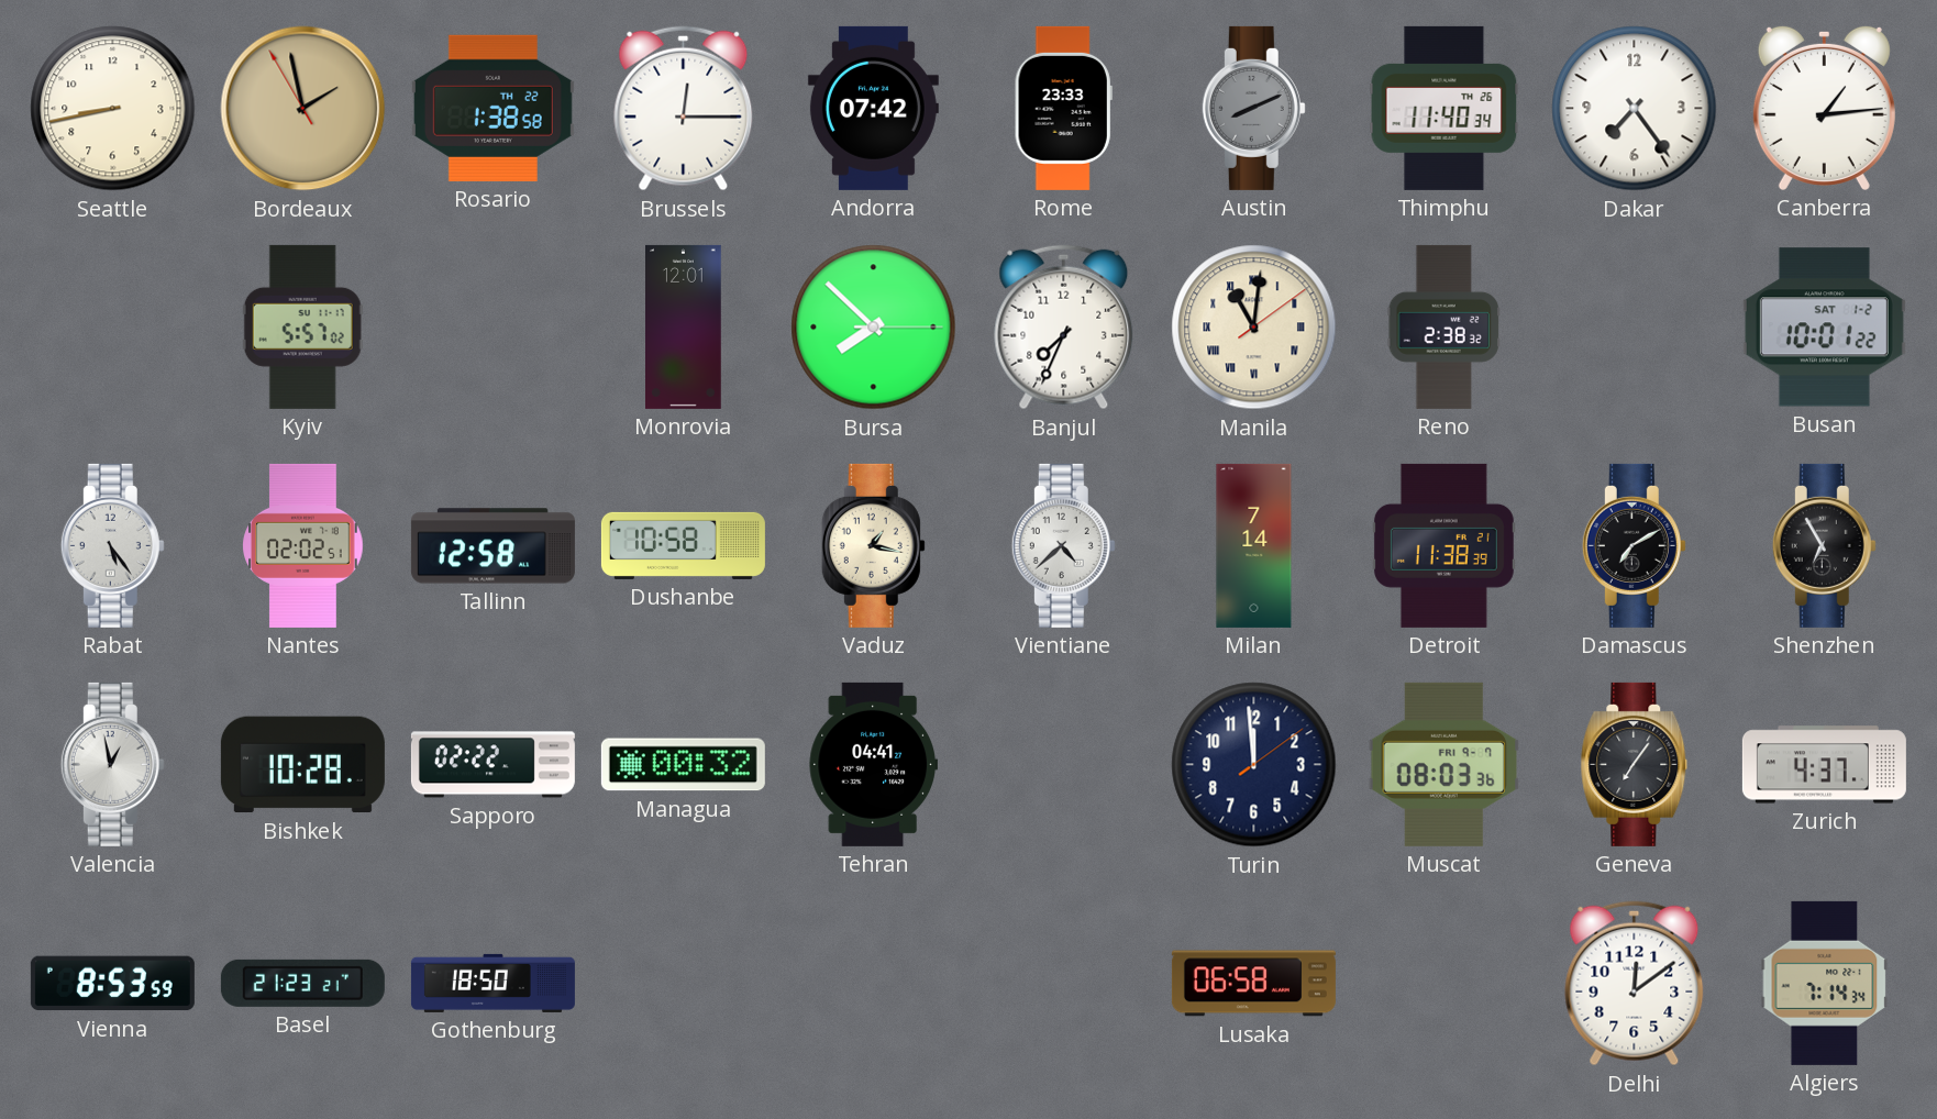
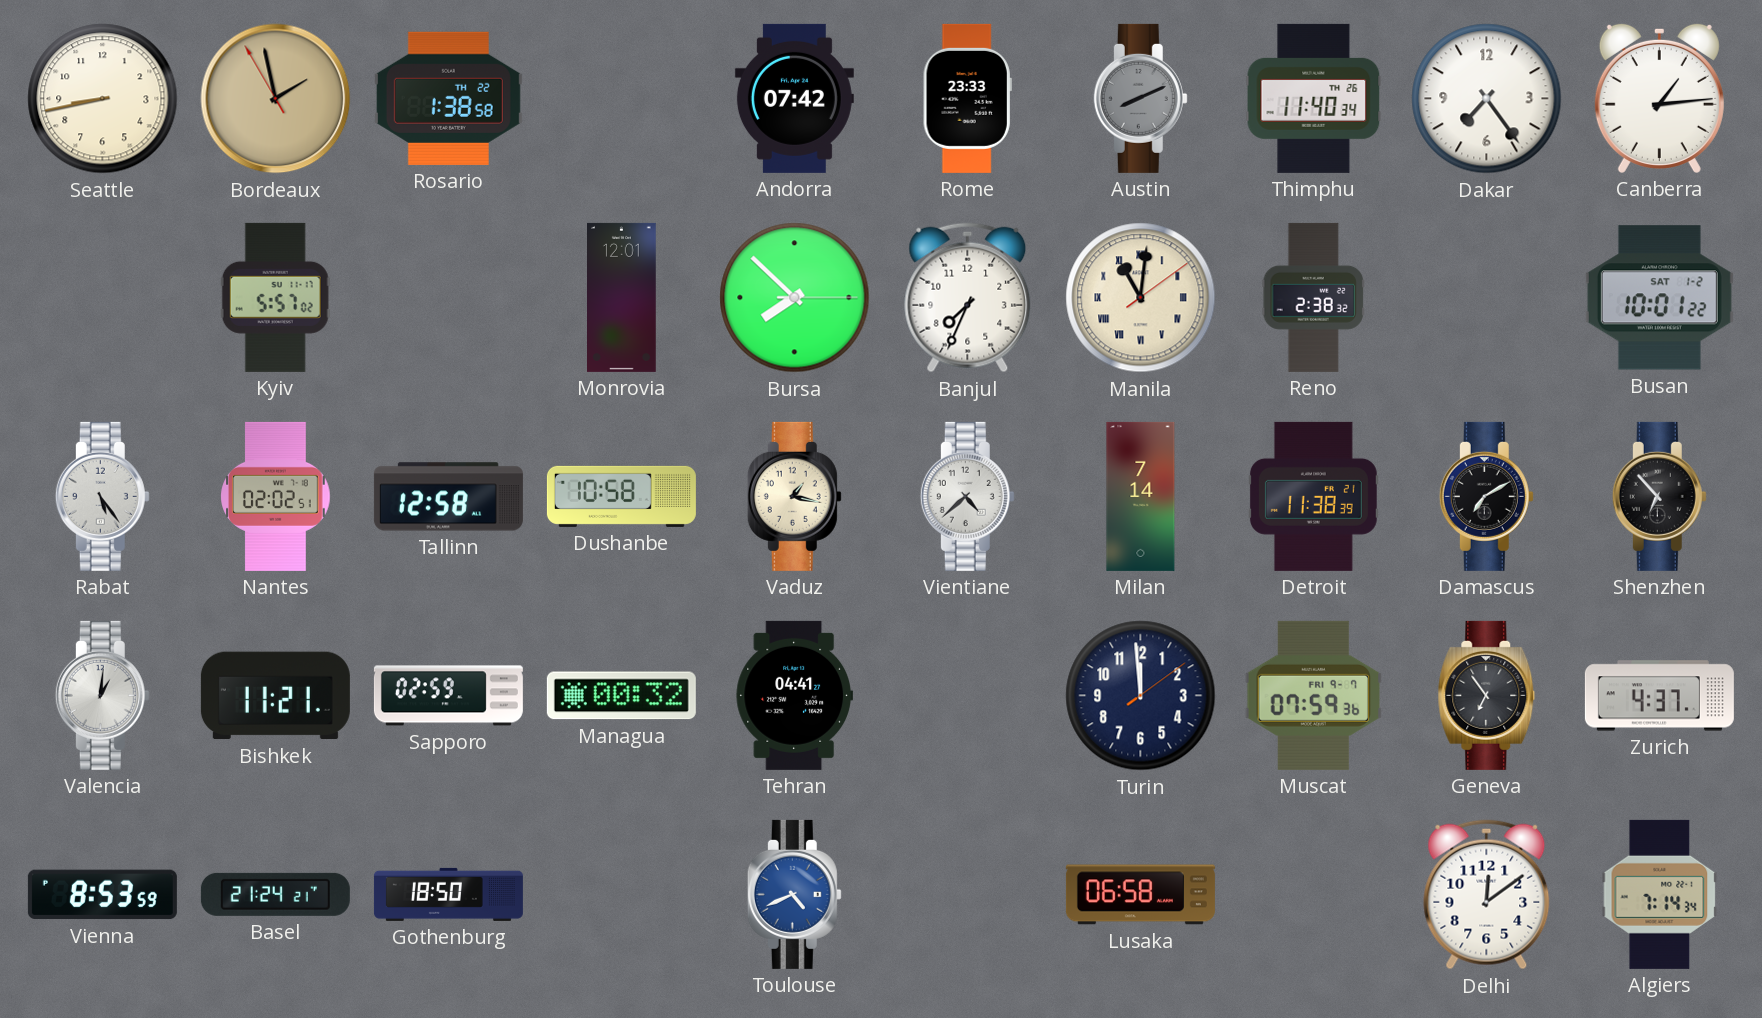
Brussels: 12:15 -> none
Shenzhen: 6:55 -> 6:53
Valencia: 12:58 -> 1:01
Bishkek: 10:28 -> 11:21
Sapporo: 02:22 -> 02:59
Muscat: 08:03 -> 07:59
Geneva: 7:06 -> 6:54
Basel: 21:23 -> 21:24
Toulouse: none -> 4:41
